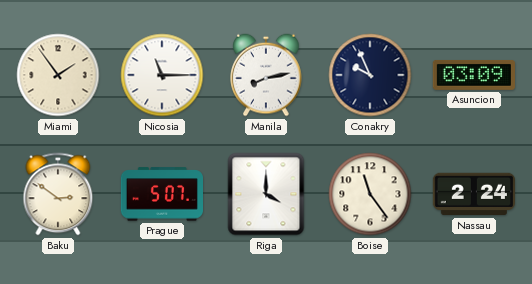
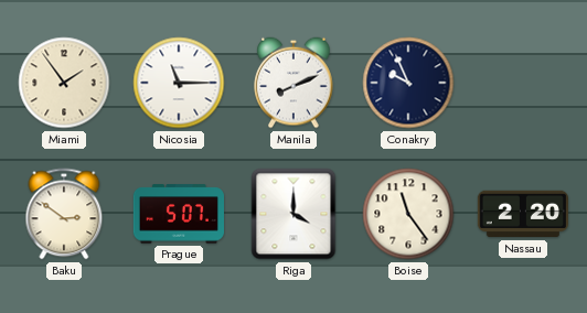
Manila: 8:13 -> 8:11
Asuncion: 03:09 -> none
Nassau: 2:24 -> 2:20
